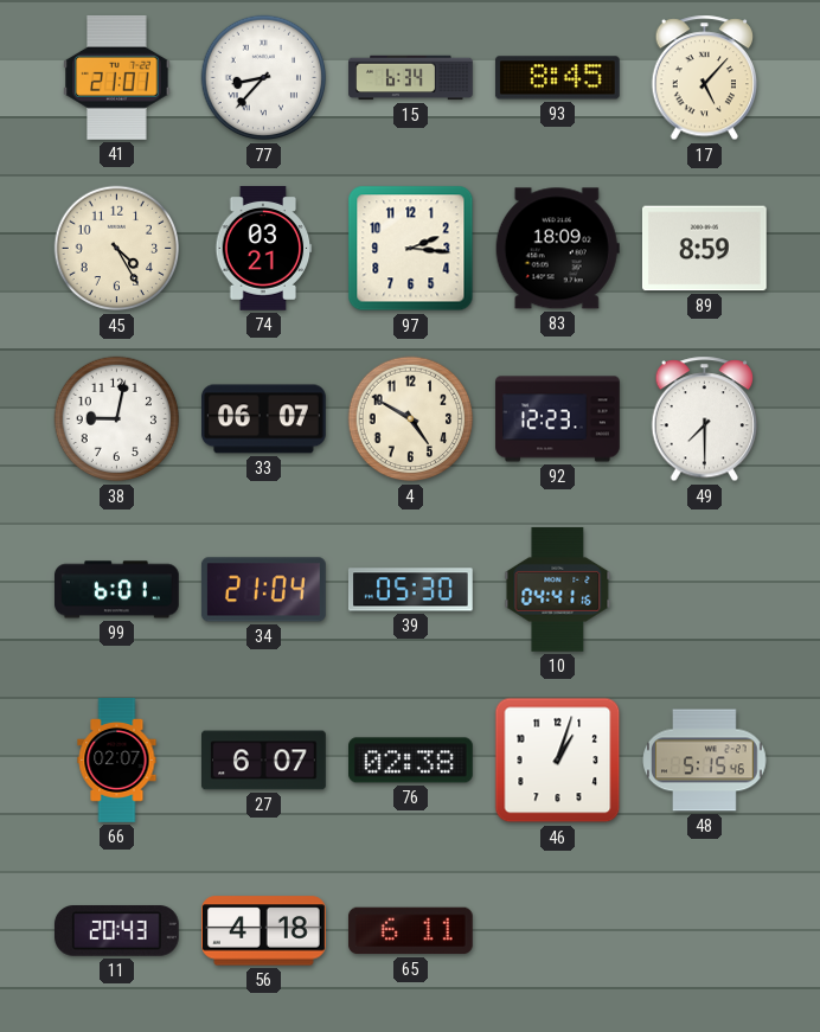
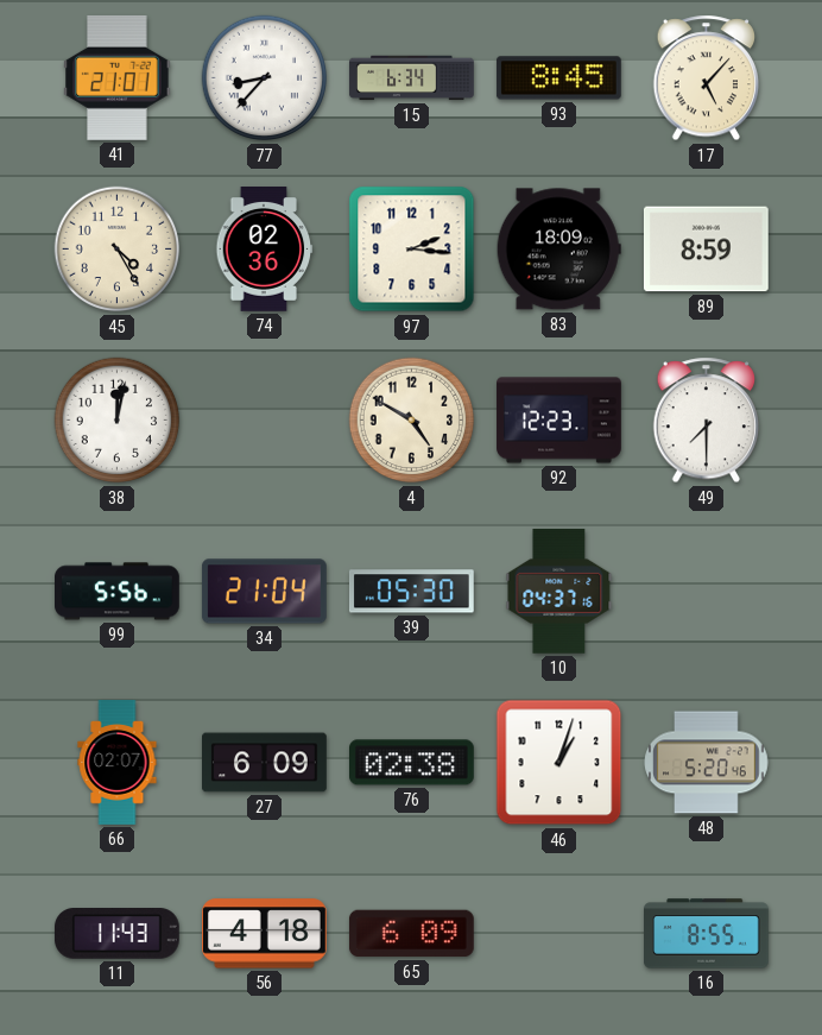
74: 03:21 -> 02:36
38: 9:02 -> 12:02
33: 06:07 -> none
99: 6:01 -> 5:56
10: 04:41 -> 04:37
27: 6:07 -> 6:09
48: 5:15 -> 5:20
11: 20:43 -> 11:43
65: 6:11 -> 6:09
16: none -> 8:55
